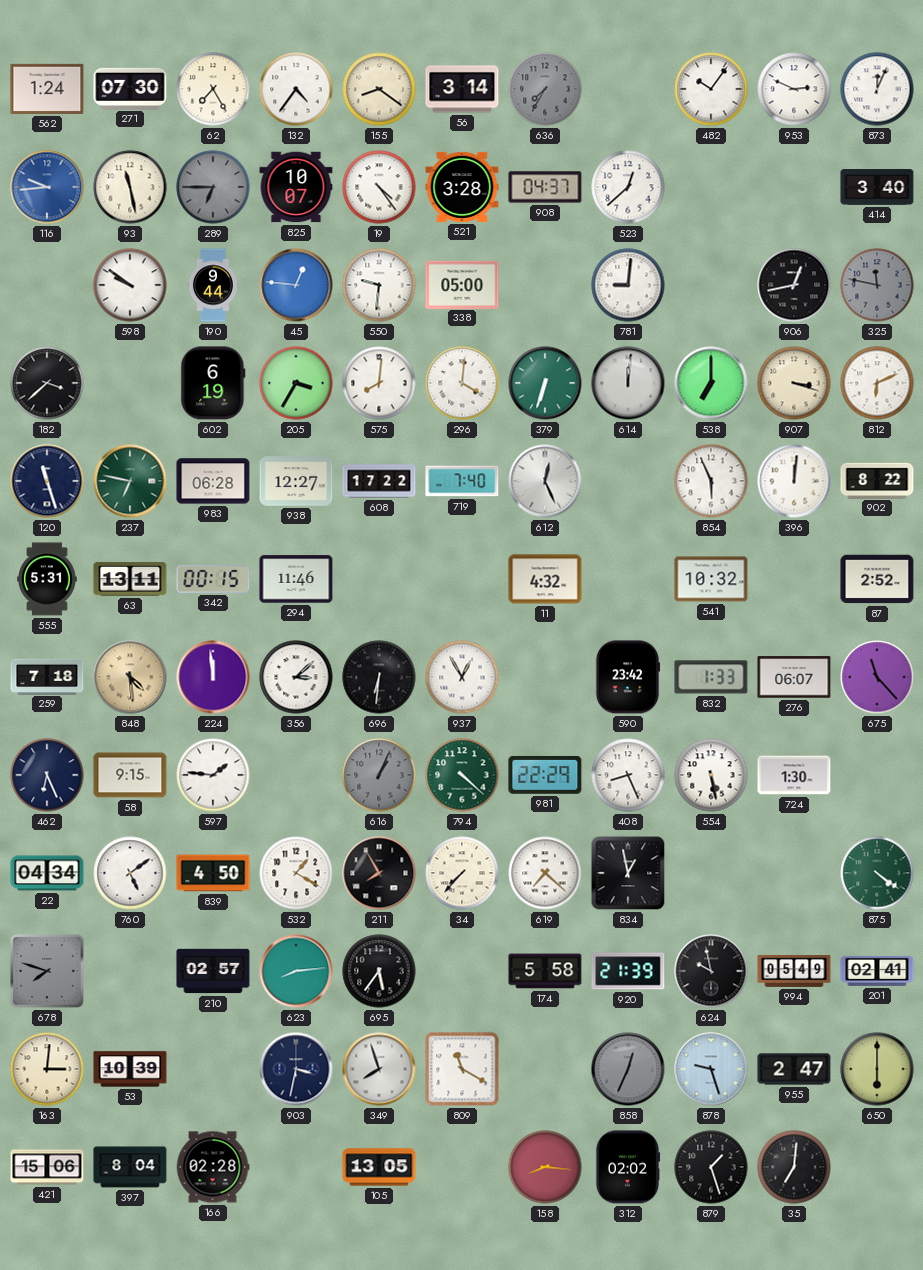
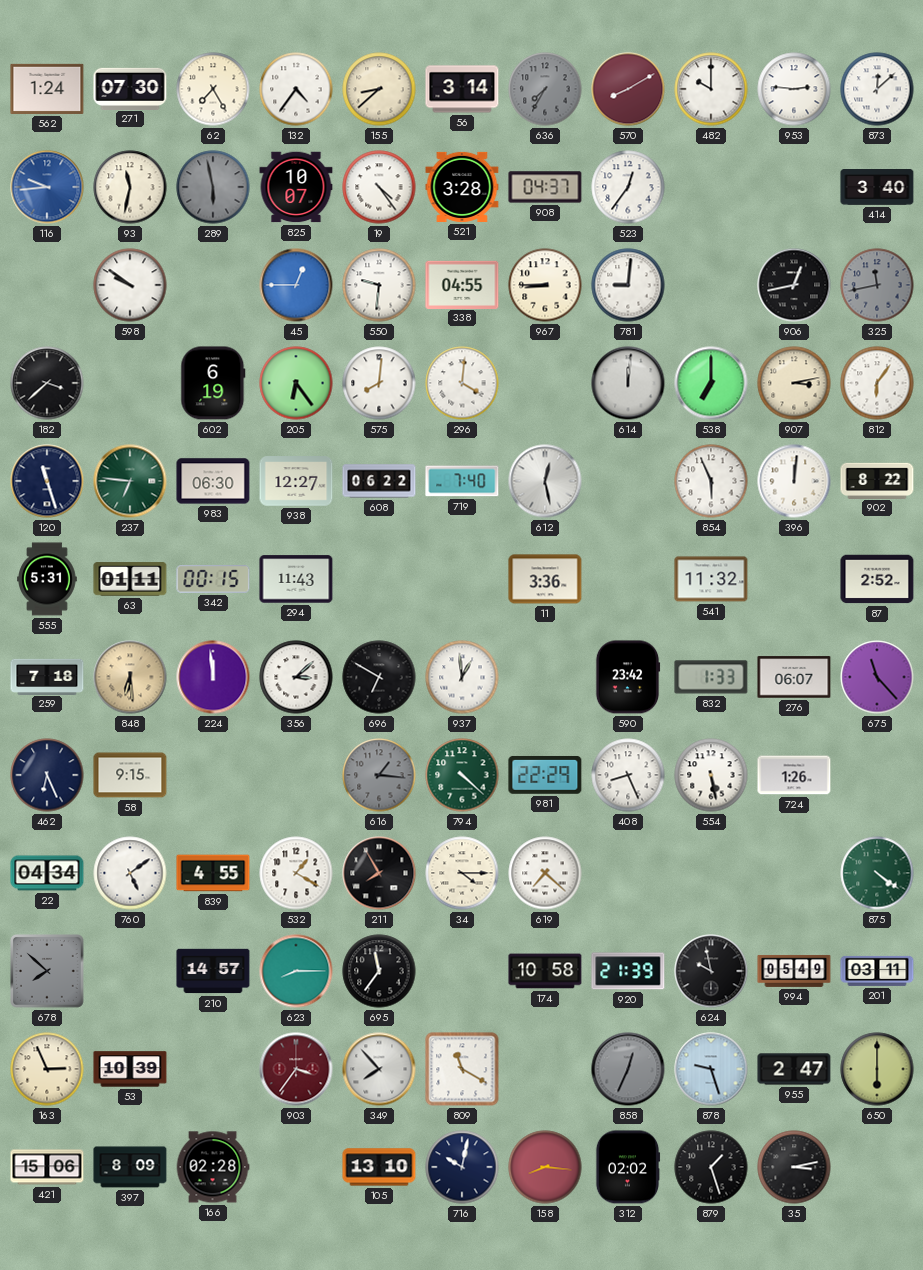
155: 8:21 -> 8:38
570: none -> 8:10
482: 10:06 -> 10:00
953: 2:49 -> 2:46
873: 12:04 -> 12:08
93: 11:28 -> 11:32
289: 6:45 -> 5:58
523: 12:38 -> 12:36
190: 9:44 -> none
45: 12:46 -> 12:45
338: 05:00 -> 04:55
967: none -> 8:45
325: 11:47 -> 11:43
205: 3:35 -> 6:24
379: 6:33 -> none
907: 3:18 -> 3:13
812: 6:11 -> 6:06
237: 6:47 -> 6:46
983: 06:28 -> 06:30
608: 17:22 -> 06:22
612: 12:26 -> 12:28
63: 13:11 -> 01:11
294: 11:46 -> 11:43
11: 4:32 -> 3:36
541: 10:32 -> 11:32
848: 4:29 -> 6:29
696: 6:31 -> 6:50
937: 12:55 -> 12:59
597: 1:46 -> none
616: 1:04 -> 1:16
724: 1:30 -> 1:26
839: 4:50 -> 4:55
34: 7:37 -> 4:15
834: 12:58 -> none
678: 7:48 -> 7:52
210: 02:57 -> 14:57
623: 8:14 -> 8:15
695: 5:36 -> 11:36
174: 5:58 -> 10:58
201: 02:41 -> 03:11
163: 3:01 -> 2:56
903: 3:32 -> 3:36
903 dial: navy -> burgundy
349: 7:57 -> 7:53
397: 8:04 -> 8:09
105: 13:05 -> 13:10
716: none -> 10:02
35: 7:01 -> 3:13
